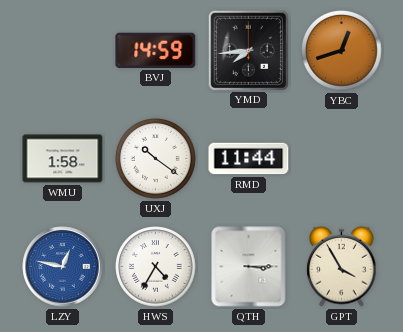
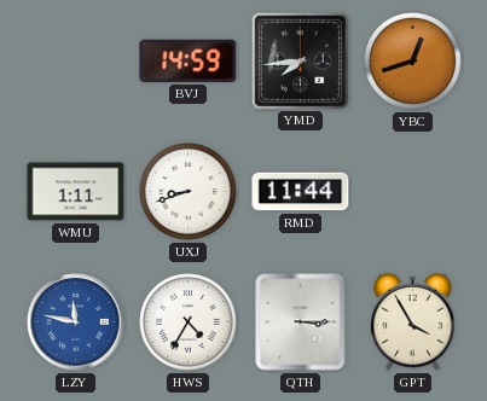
WMU: 1:58 -> 1:11
UXJ: 10:21 -> 8:42
LZY: 12:47 -> 11:47
